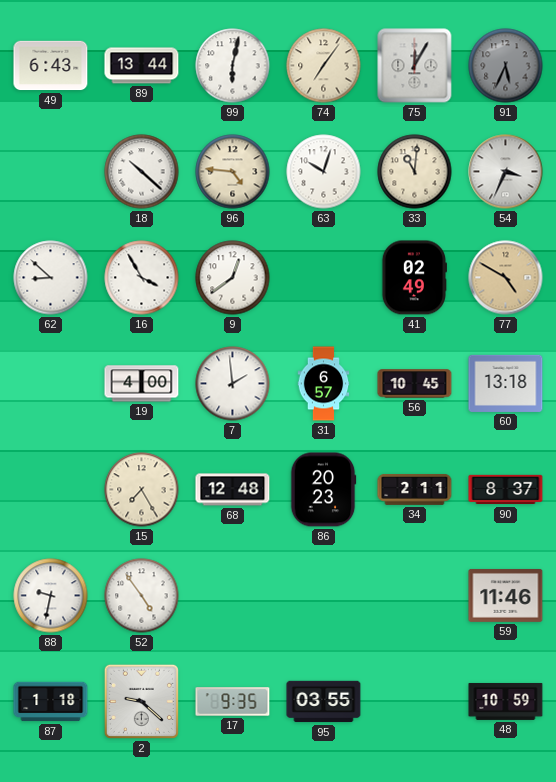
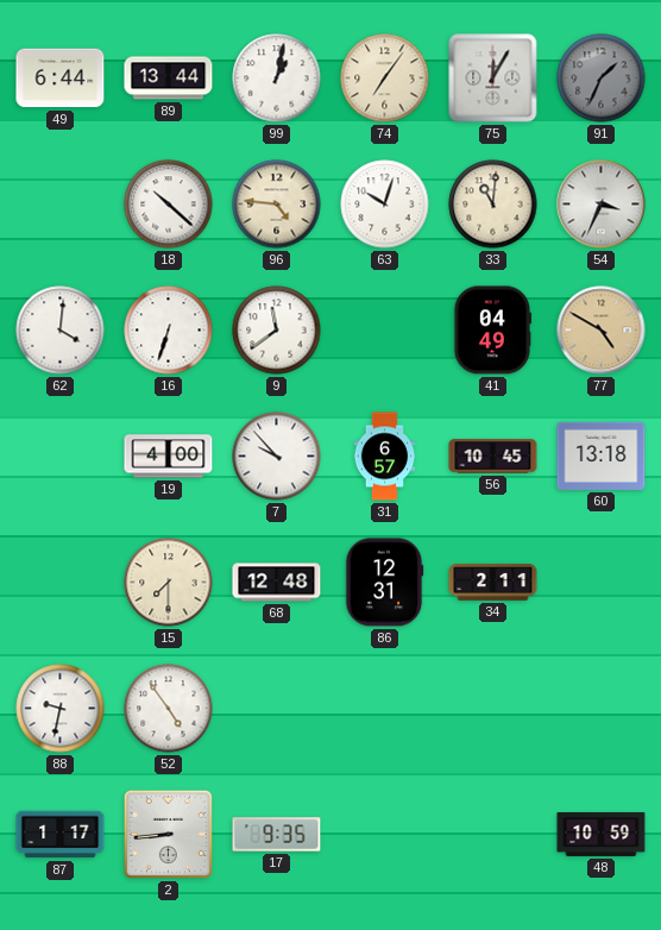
49: 6:43 -> 6:44
99: 6:02 -> 1:02
91: 5:34 -> 1:34
62: 8:52 -> 4:01
16: 3:55 -> 6:33
9: 12:39 -> 11:39
41: 02:49 -> 04:49
7: 1:59 -> 9:53
15: 7:25 -> 7:30
86: 20:23 -> 12:31
90: 8:37 -> none
59: 11:46 -> none
87: 1:18 -> 1:17
2: 9:22 -> 8:44
95: 03:55 -> none
